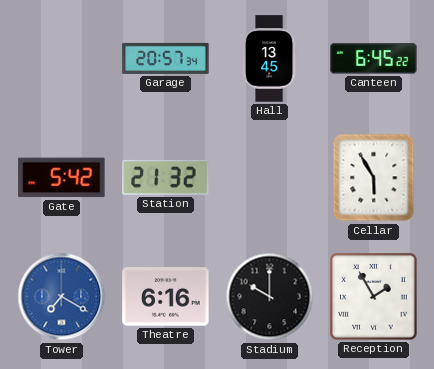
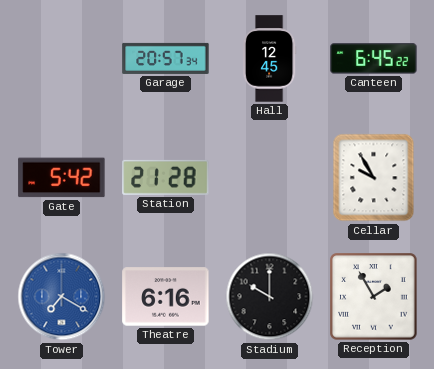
Hall: 13:45 -> 12:45
Station: 21:32 -> 21:28
Cellar: 5:55 -> 9:55
